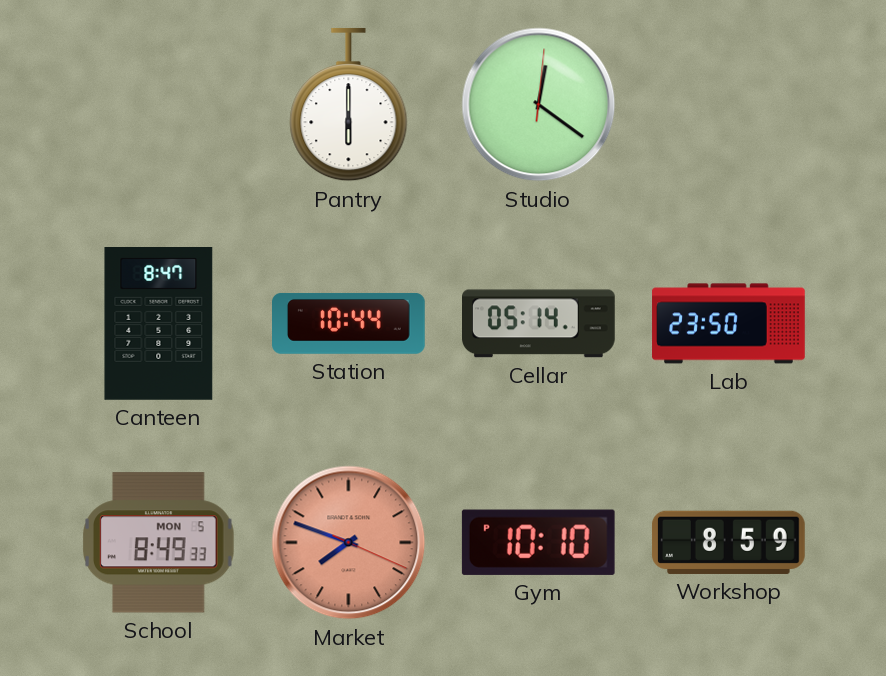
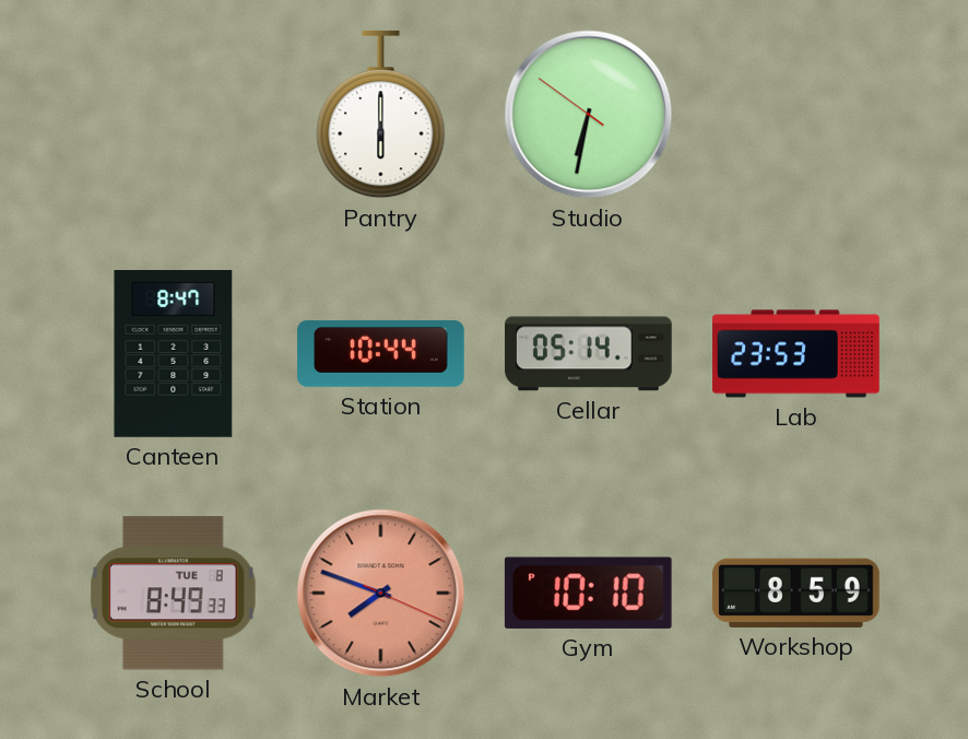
Studio: 12:21 -> 6:31
Lab: 23:50 -> 23:53
School date: MON 5 -> TUE 8
